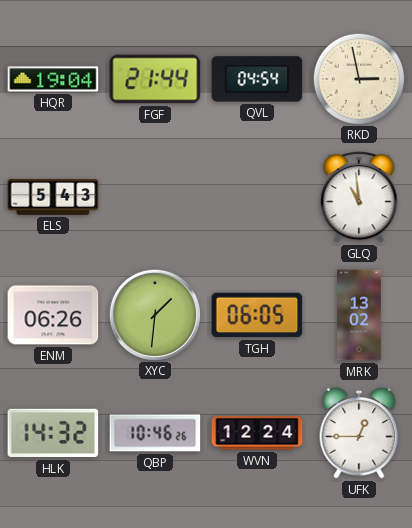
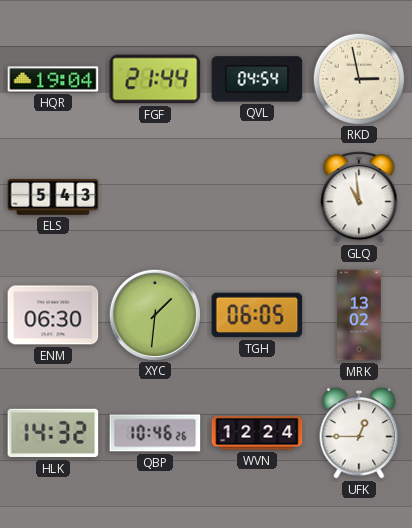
ENM: 06:26 -> 06:30
